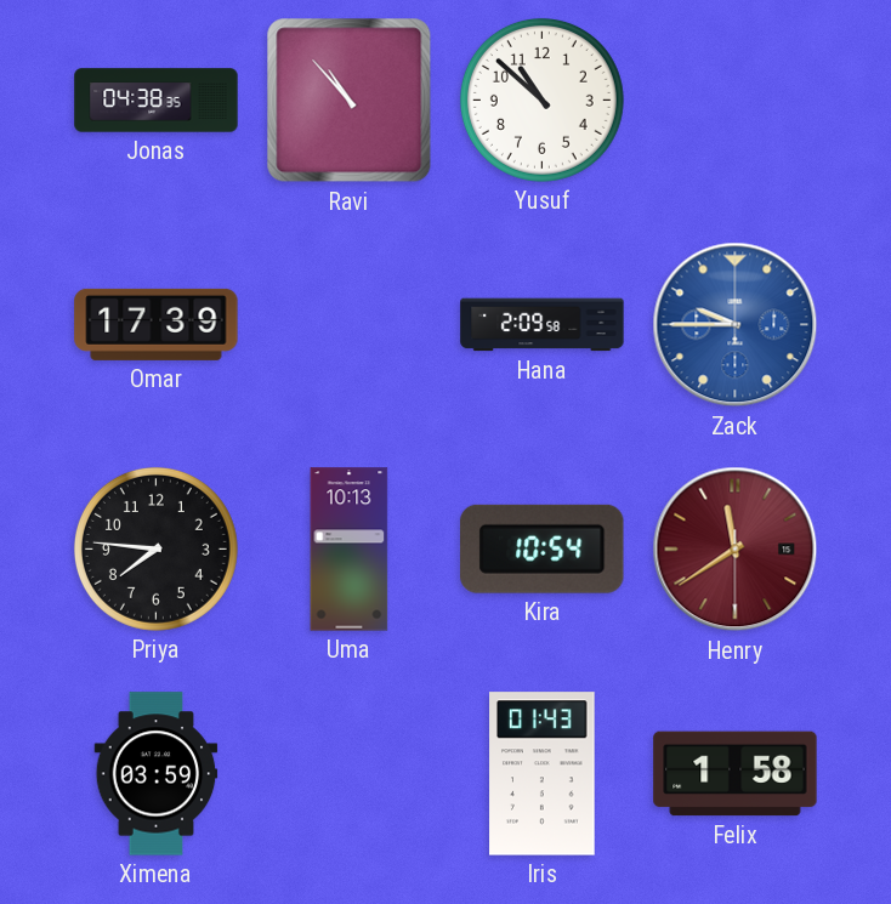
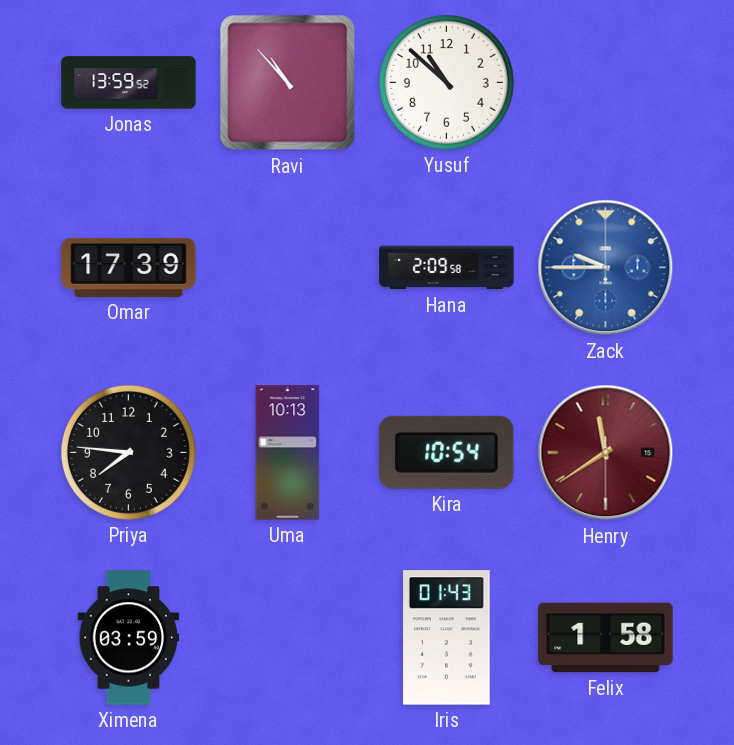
Jonas: 04:38 -> 13:59
